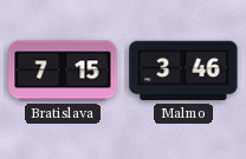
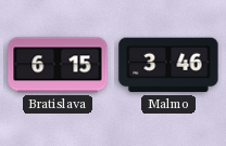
Bratislava: 7:15 -> 6:15
